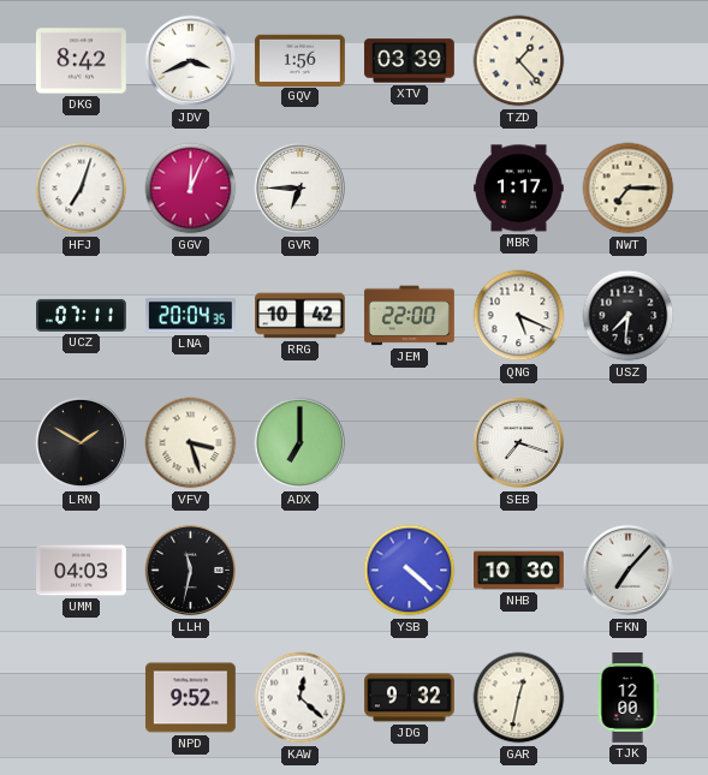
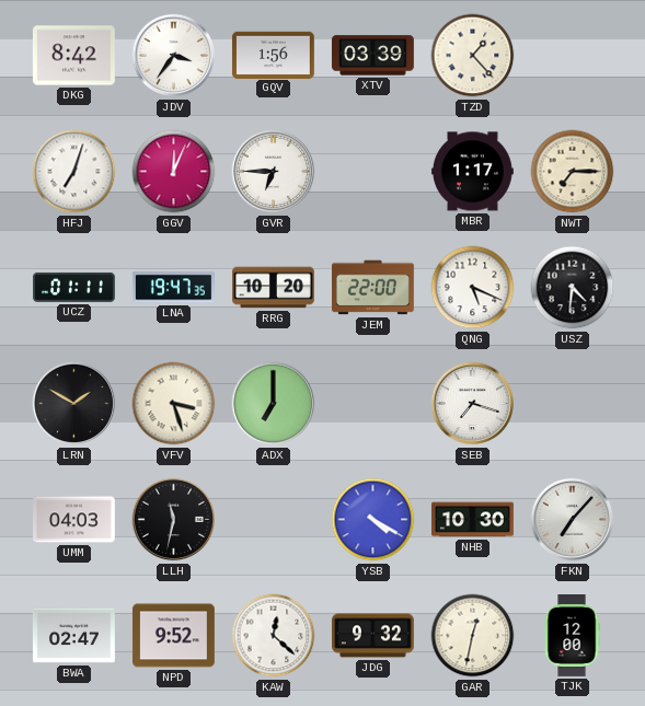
JDV: 3:41 -> 3:36
UCZ: 07:11 -> 01:11
LNA: 20:04 -> 19:47
RRG: 10:42 -> 10:20
USZ: 7:31 -> 4:31
YSB: 4:22 -> 4:20
BWA: none -> 02:47
